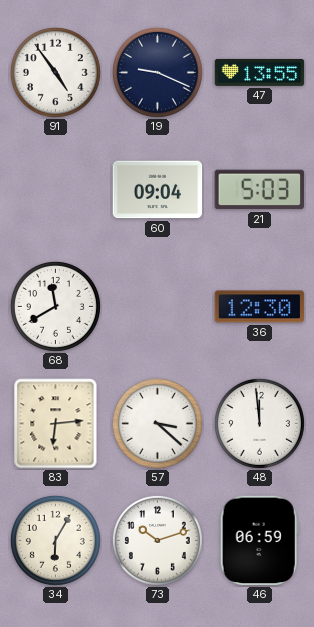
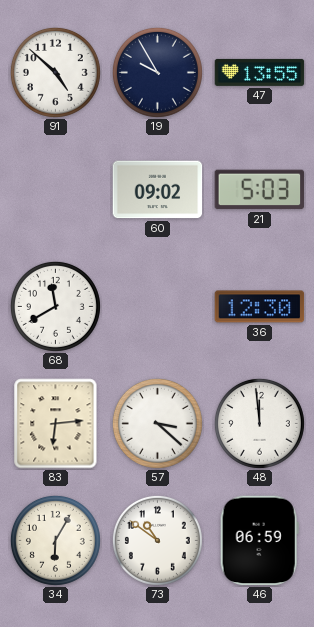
91: 4:54 -> 4:52
19: 9:19 -> 9:55
60: 09:04 -> 09:02
73: 10:12 -> 10:51
